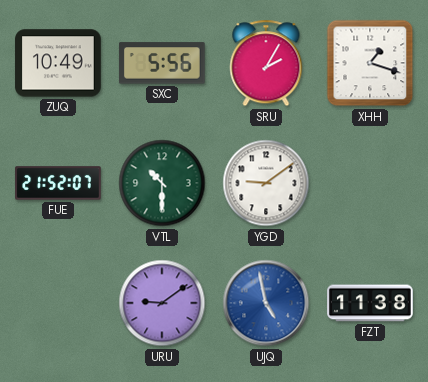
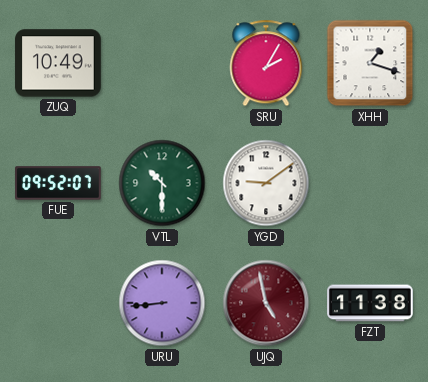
SXC: 5:56 -> none
FUE: 21:52 -> 09:52
URU: 9:09 -> 8:44
UJQ dial: blue -> burgundy
